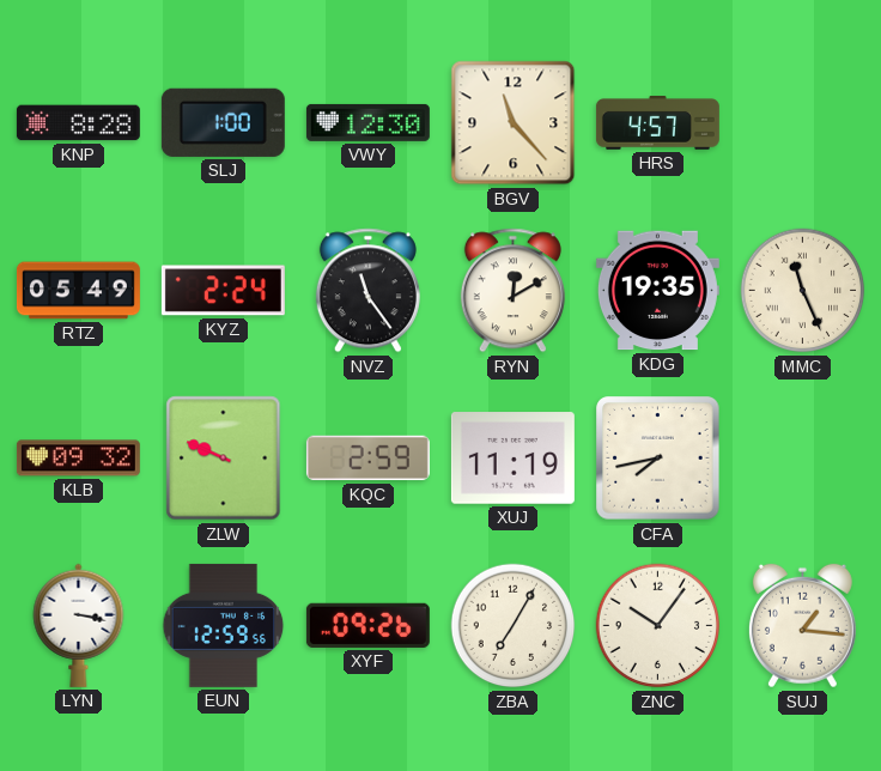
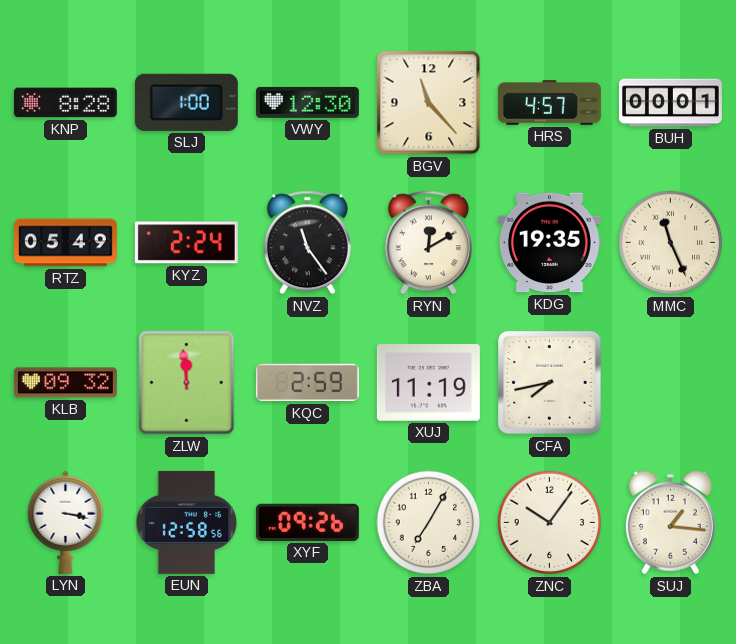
BUH: none -> 00:01
ZLW: 9:49 -> 11:59
EUN: 12:59 -> 12:58
